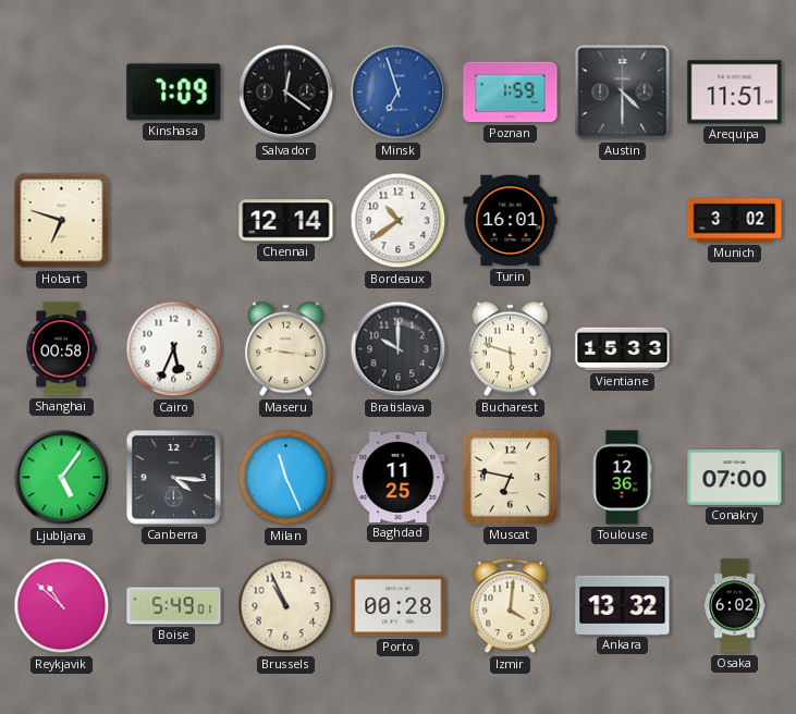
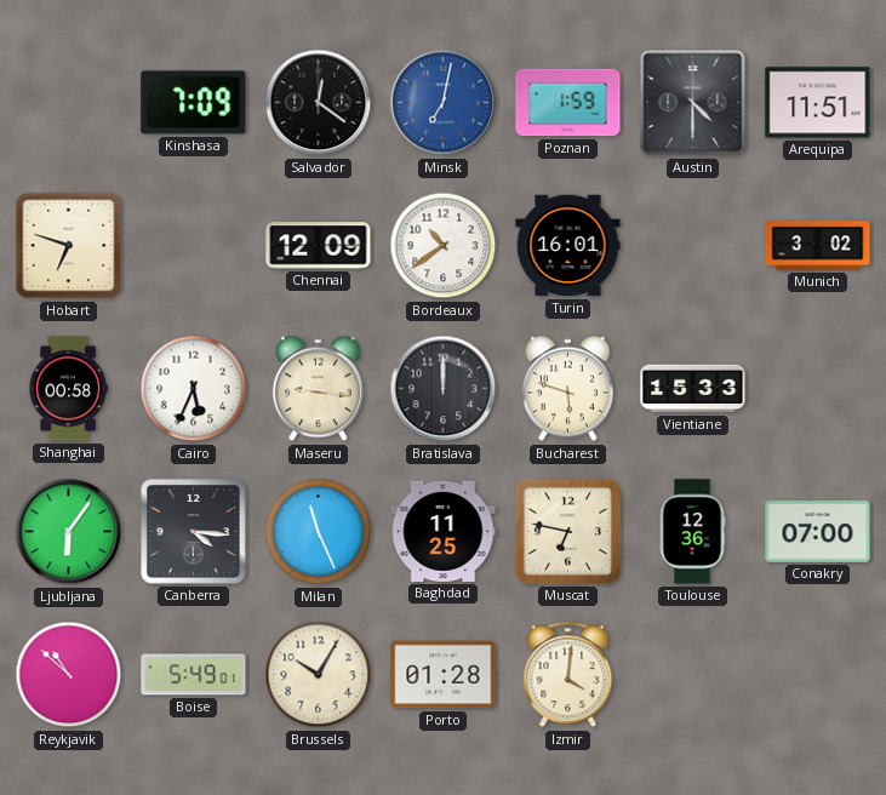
Minsk: 6:57 -> 7:02
Chennai: 12:14 -> 12:09
Bratislava: 10:00 -> 12:00
Ljubljana: 5:06 -> 6:06
Brussels: 10:56 -> 10:05
Porto: 00:28 -> 01:28
Ankara: 13:32 -> none
Osaka: 6:02 -> none
